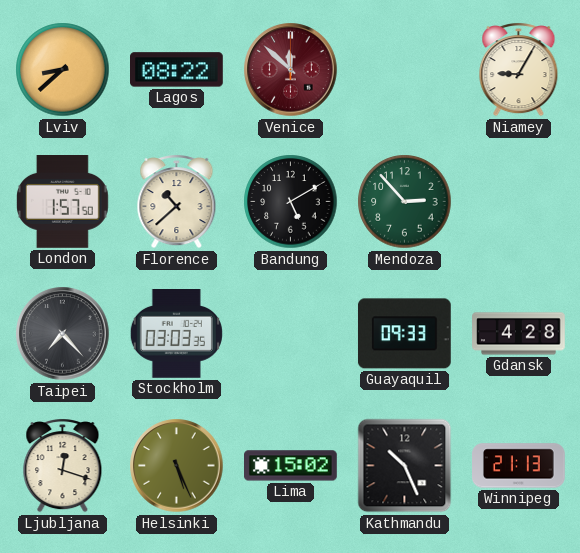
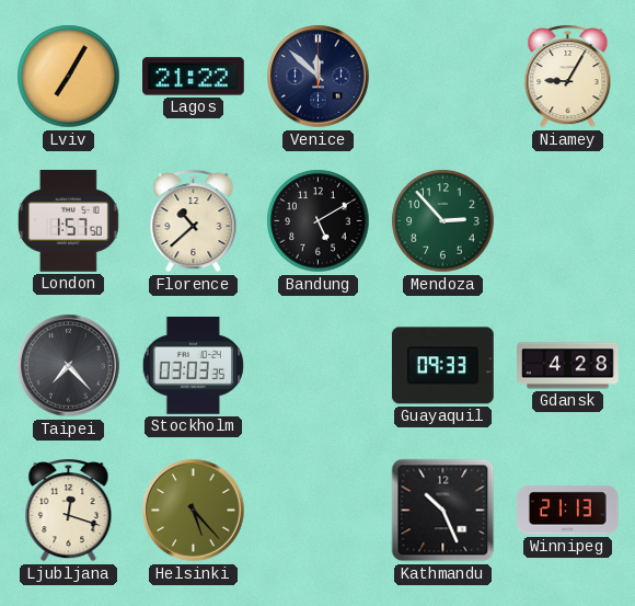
Lviv: 8:38 -> 7:05
Lagos: 08:22 -> 21:22
Venice dial: burgundy -> navy
Helsinki: 5:26 -> 5:23
Lima: 15:02 -> none
